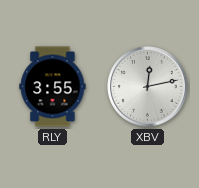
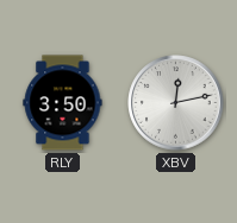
RLY: 3:55 -> 3:50
